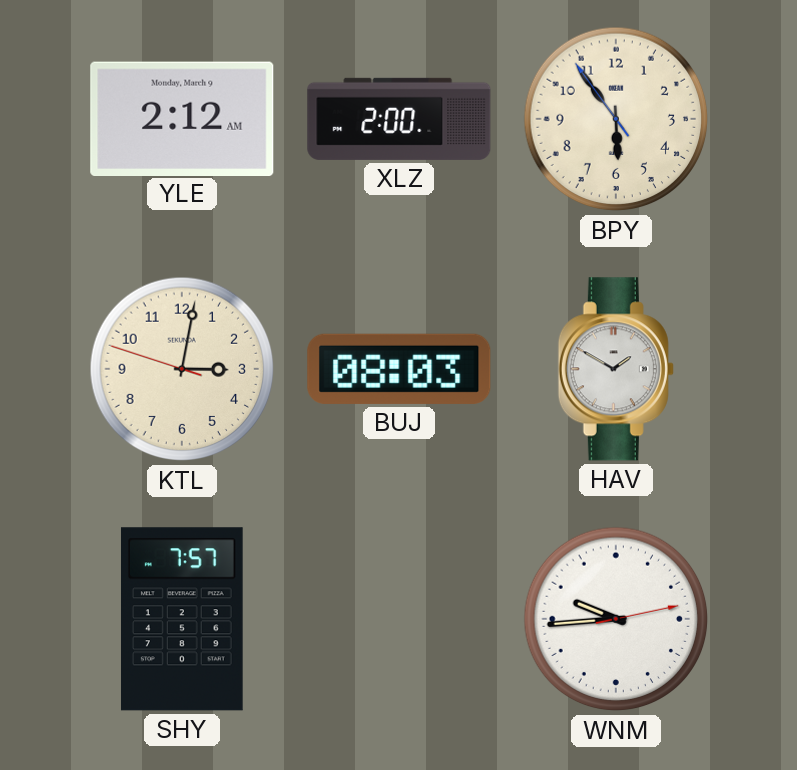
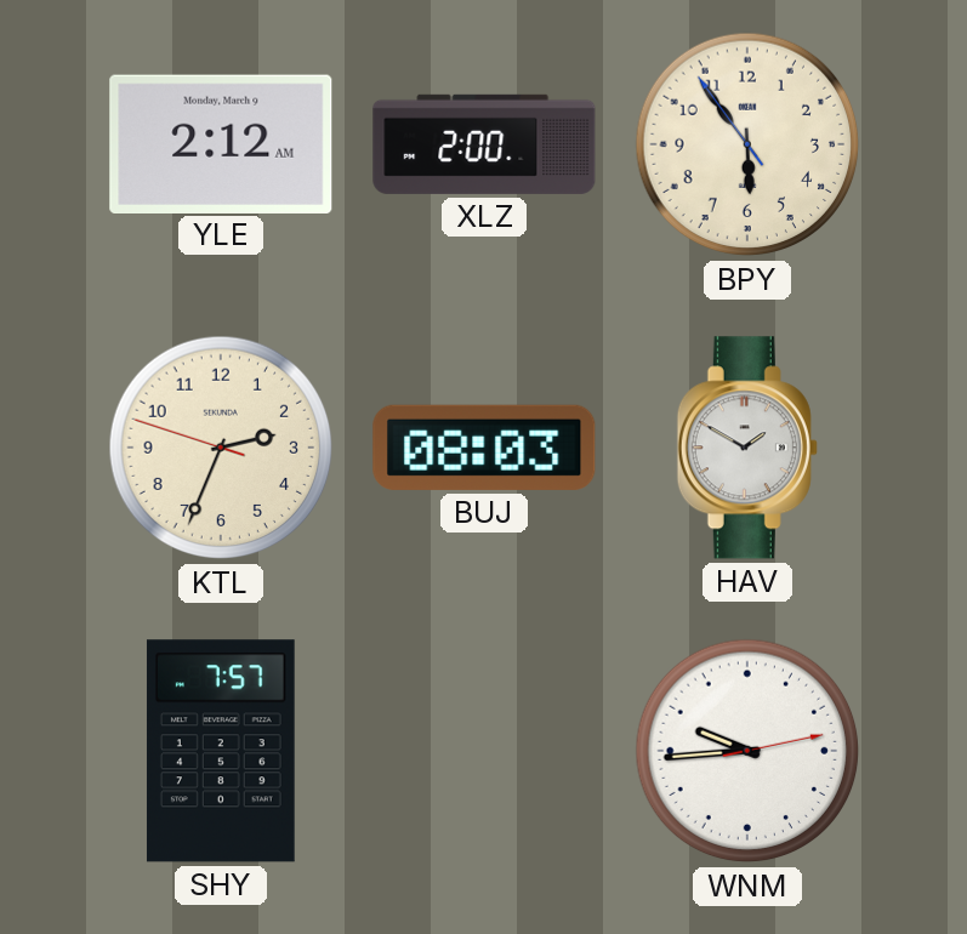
KTL: 3:01 -> 2:33
